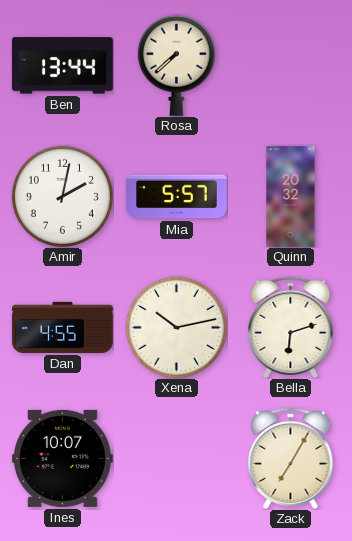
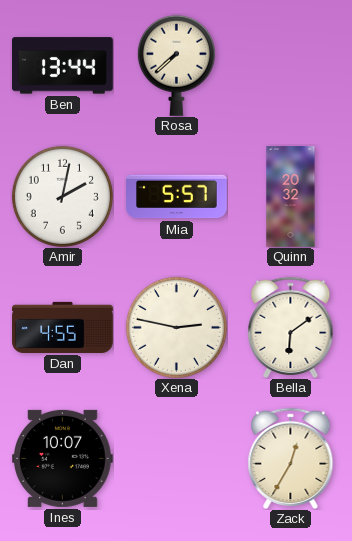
Xena: 10:13 -> 2:47
Bella: 6:12 -> 6:09
Zack: 7:05 -> 12:35
